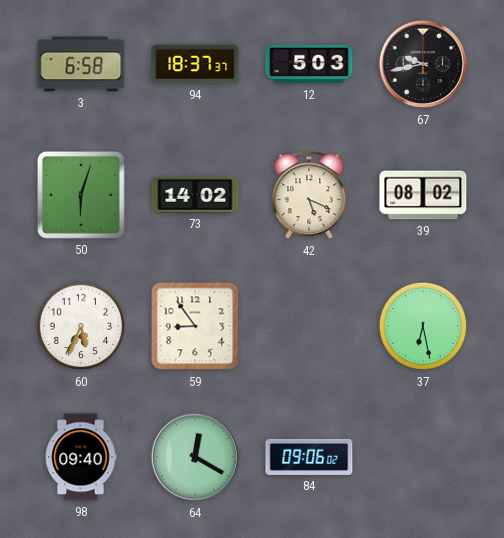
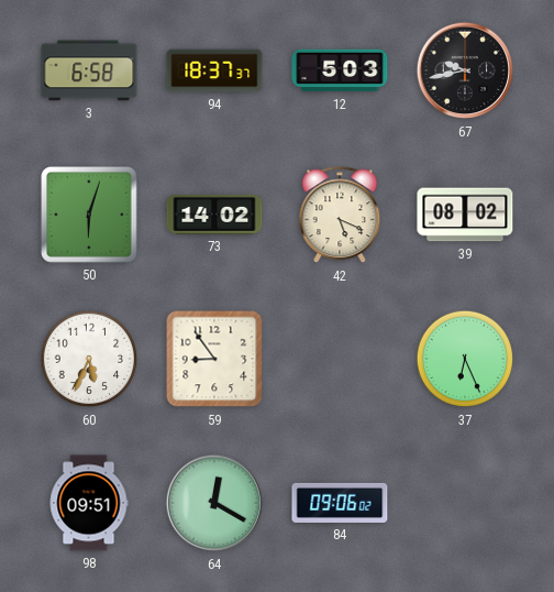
37: 6:28 -> 6:26
98: 09:40 -> 09:51
